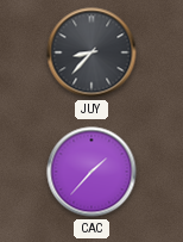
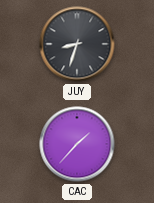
JUY: 8:37 -> 8:33
